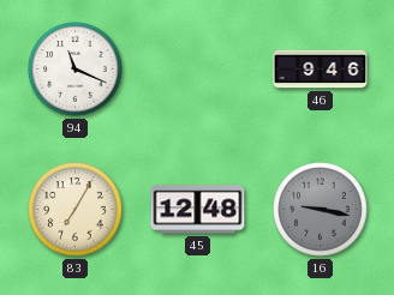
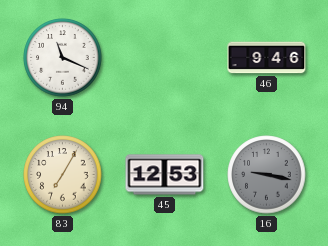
45: 12:48 -> 12:53
